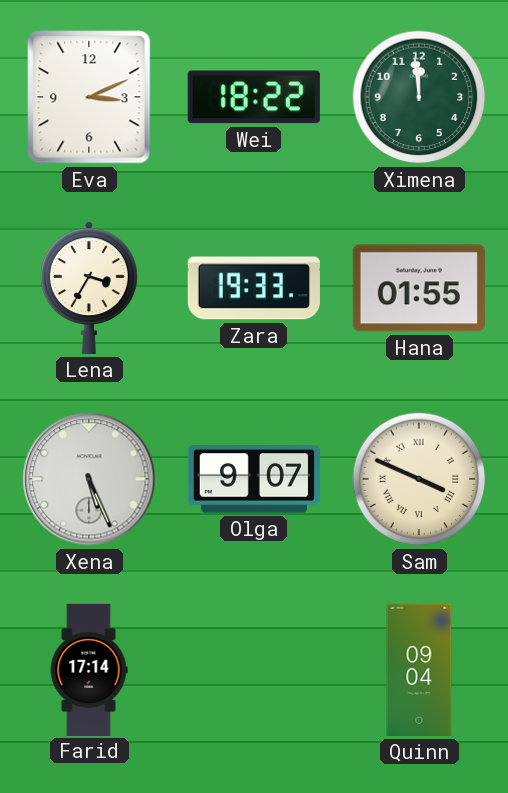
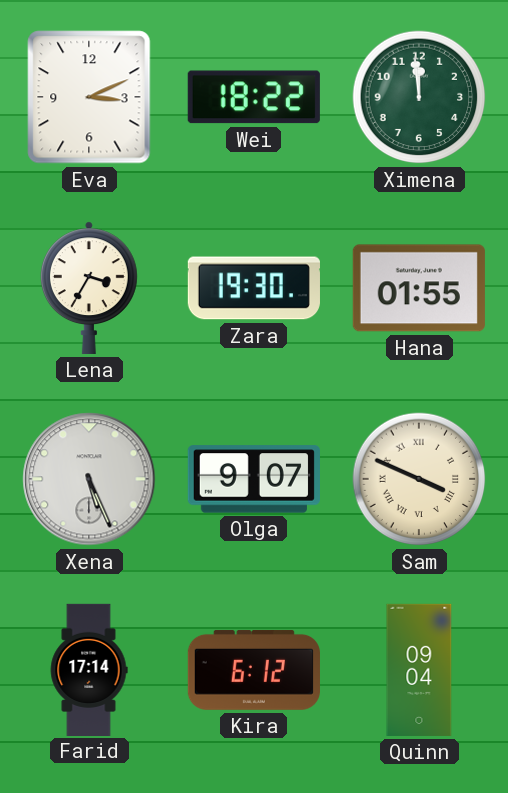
Zara: 19:33 -> 19:30
Kira: none -> 6:12
